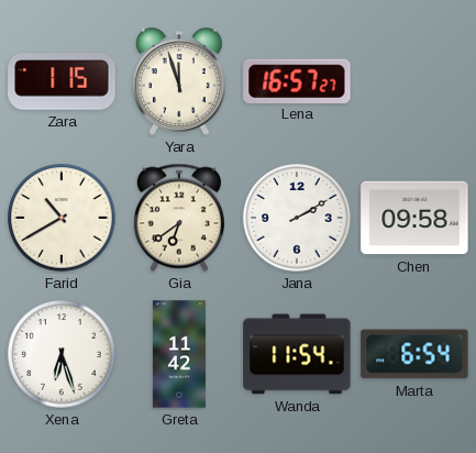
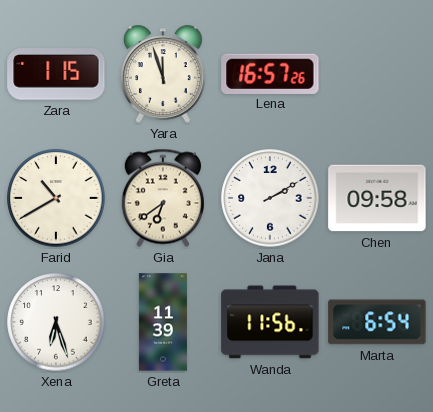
Lena: 16:57:27 -> 16:57:26
Greta: 11:42 -> 11:39
Wanda: 11:54 -> 11:56
